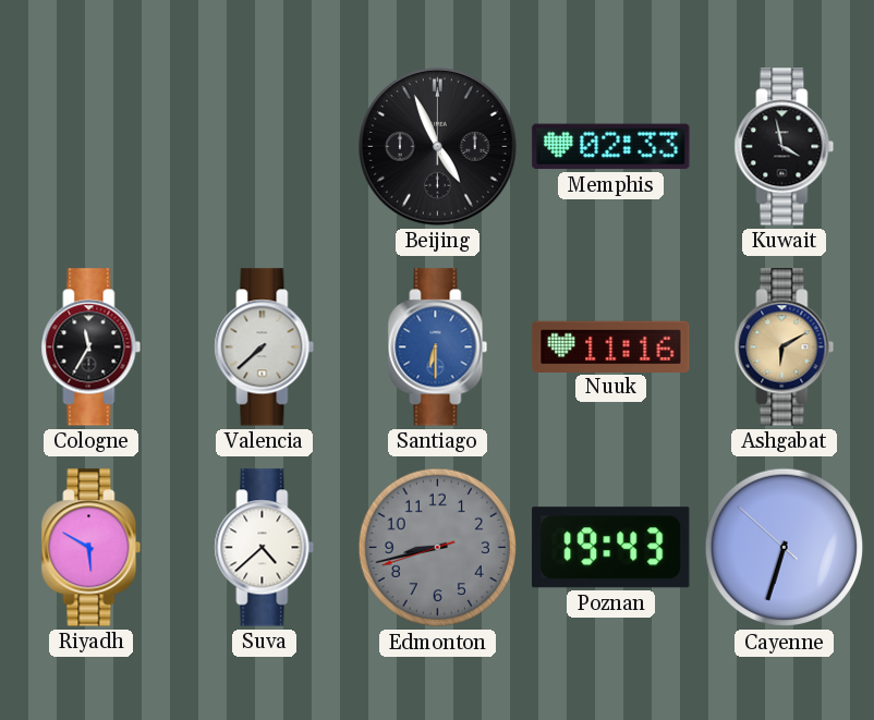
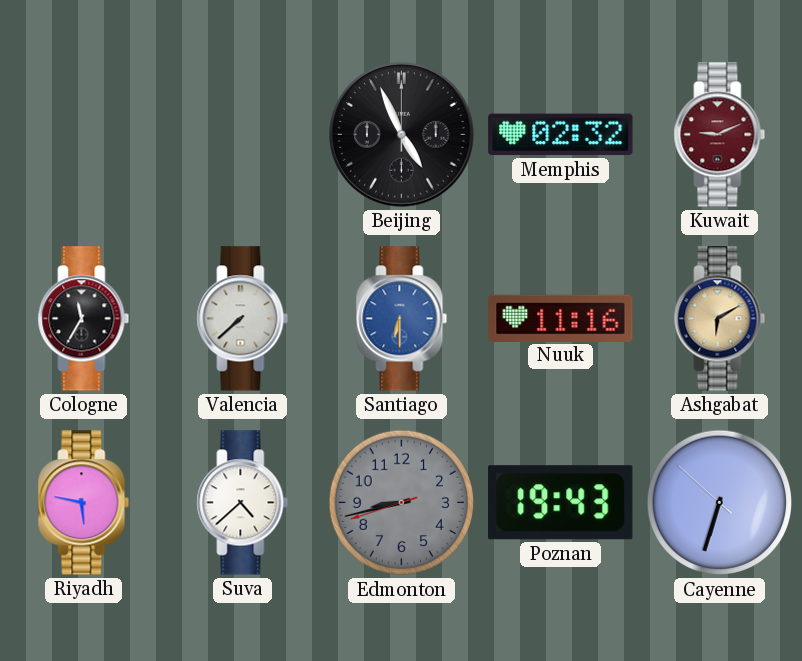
Memphis: 02:33 -> 02:32
Kuwait: 3:58 -> 9:11
Kuwait dial: black -> burgundy
Riyadh: 5:50 -> 5:47
